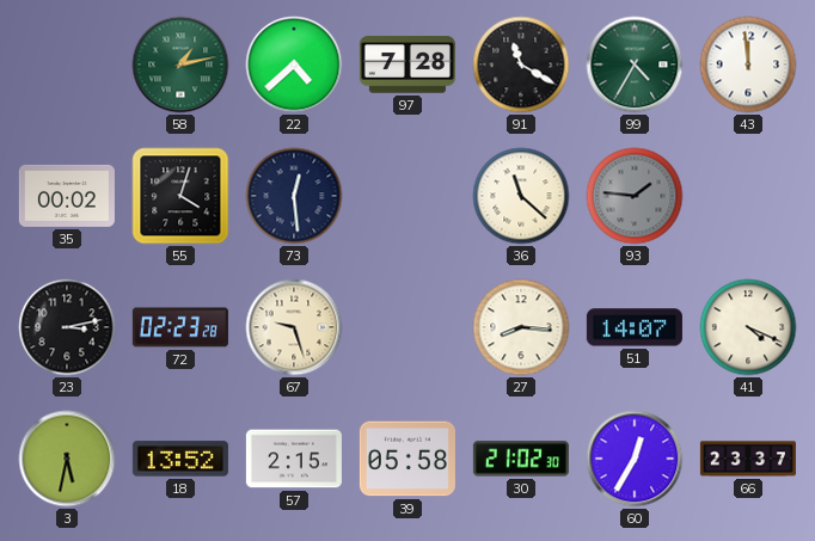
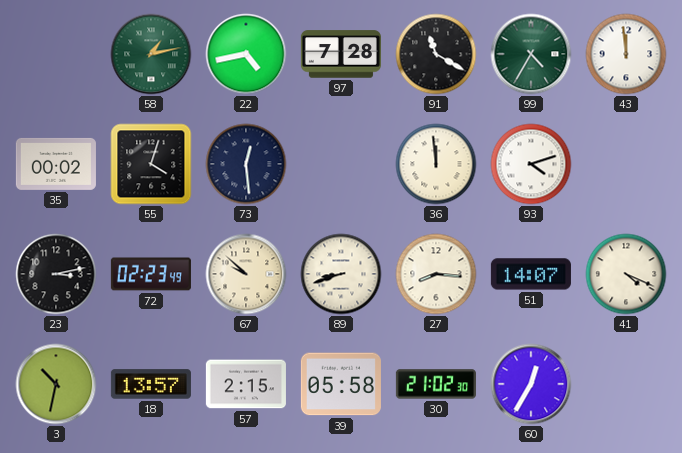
22: 4:38 -> 4:43
36: 11:22 -> 11:59
93: 1:46 -> 4:12
93 dial: grey -> white
72: 02:23:28 -> 02:23:49
67: 9:27 -> 9:52
89: none -> 8:42
3: 5:32 -> 10:32
18: 13:52 -> 13:57
66: 23:37 -> none
